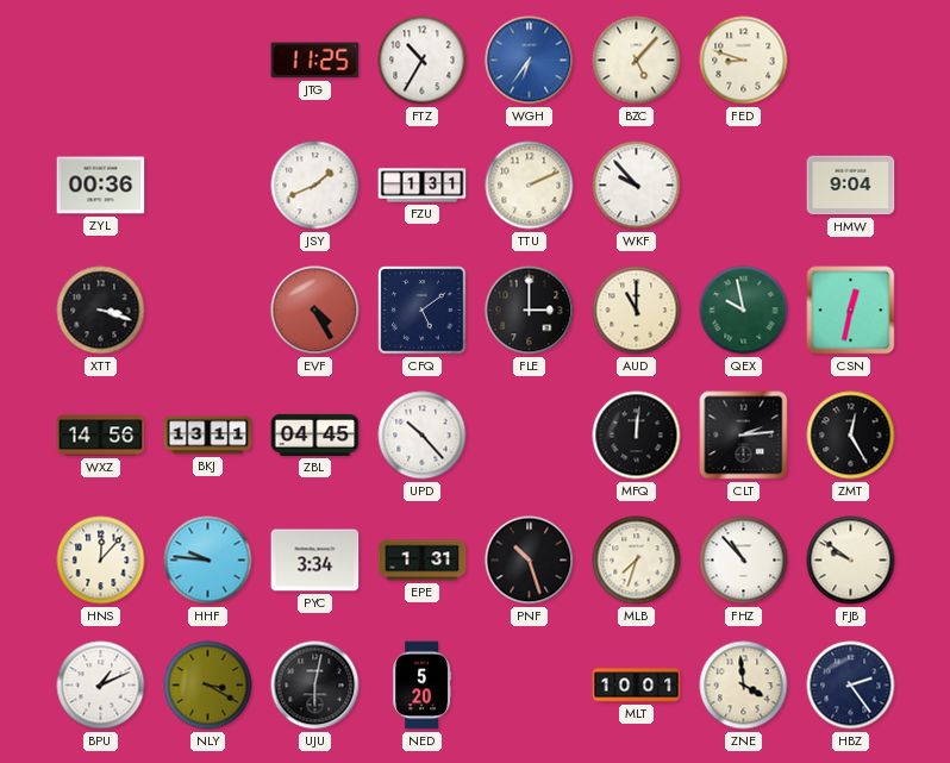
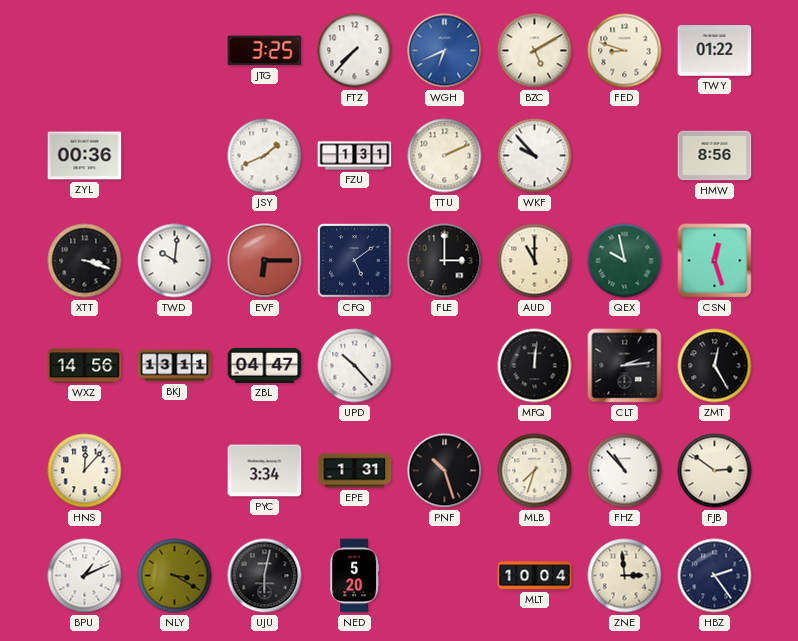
JTG: 11:25 -> 3:25
FTZ: 10:35 -> 7:37
WGH: 6:36 -> 6:41
BZC: 5:07 -> 5:10
TWY: none -> 01:22
HMW: 9:04 -> 8:56
TWD: none -> 10:01
EVF: 4:25 -> 6:15
CSN: 12:32 -> 12:27
ZBL: 04:45 -> 04:47
HHF: 9:46 -> none
FJB: 9:51 -> 2:51
MLT: 10:01 -> 10:04
ZNE: 3:59 -> 2:59
